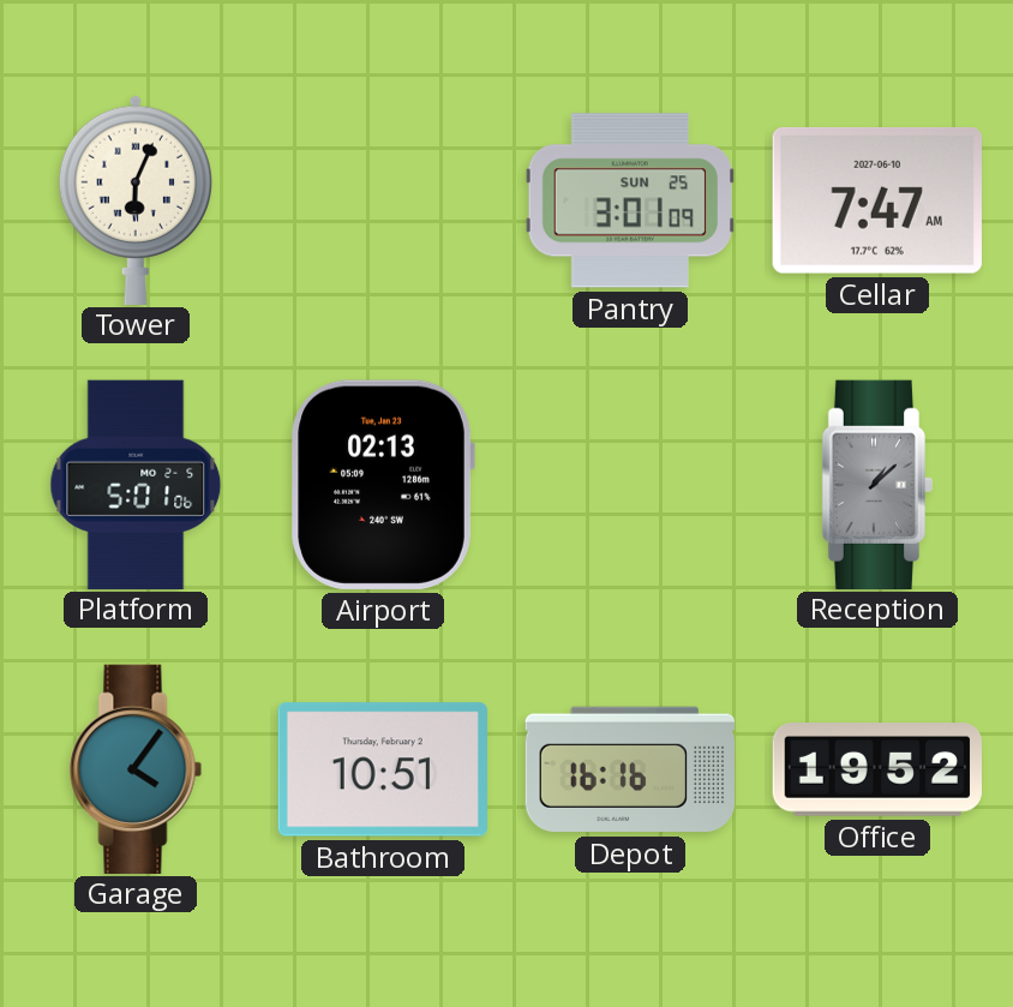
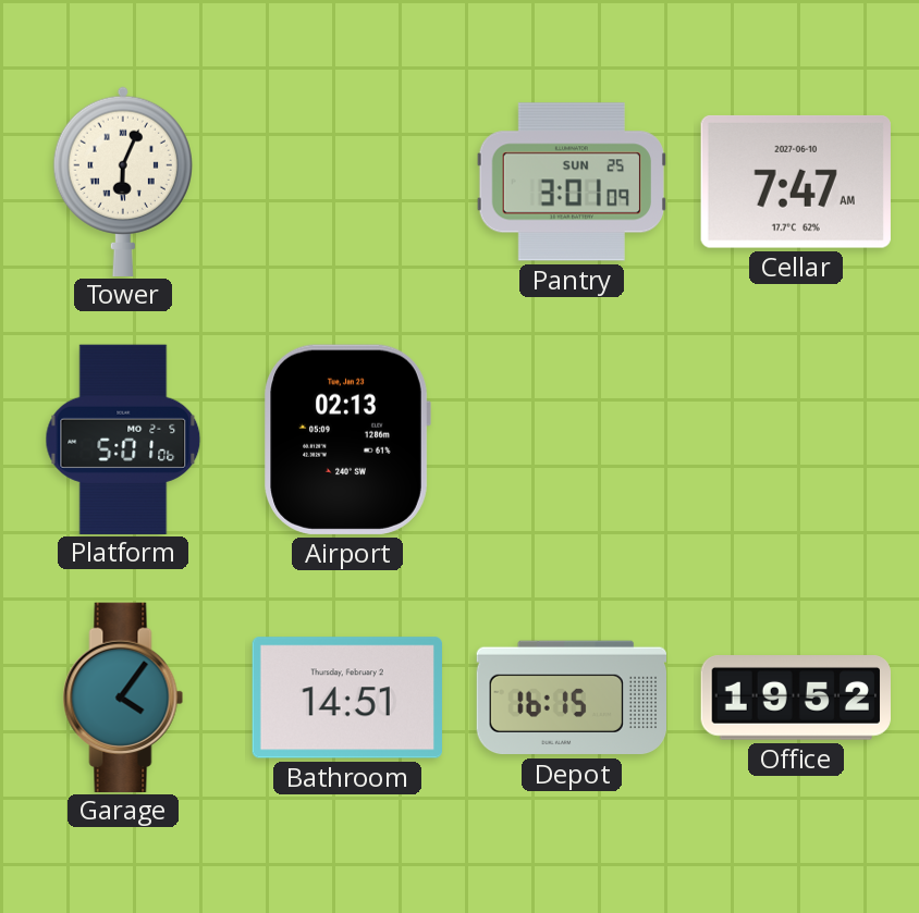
Reception: 1:08 -> none
Bathroom: 10:51 -> 14:51
Depot: 16:16 -> 16:15
